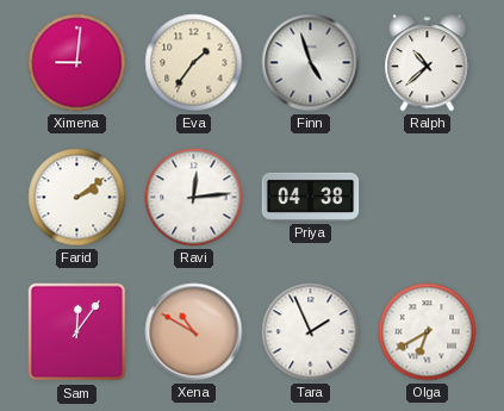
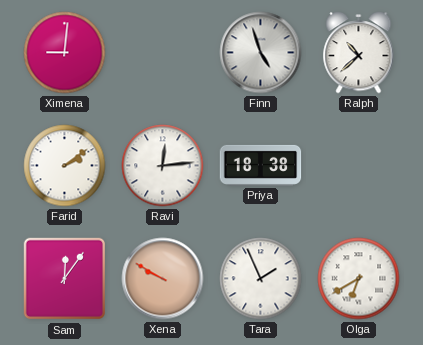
Eva: 1:36 -> none
Priya: 04:38 -> 18:38
Xena: 10:50 -> 9:50
